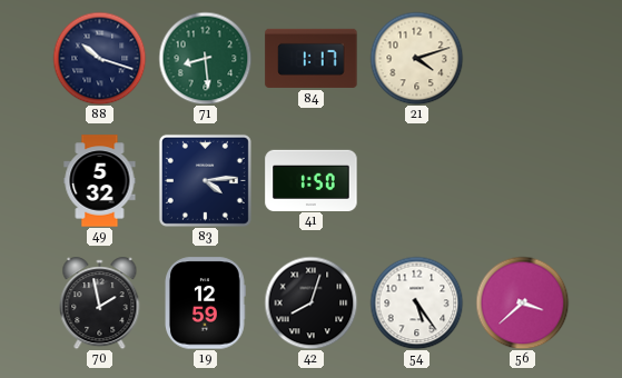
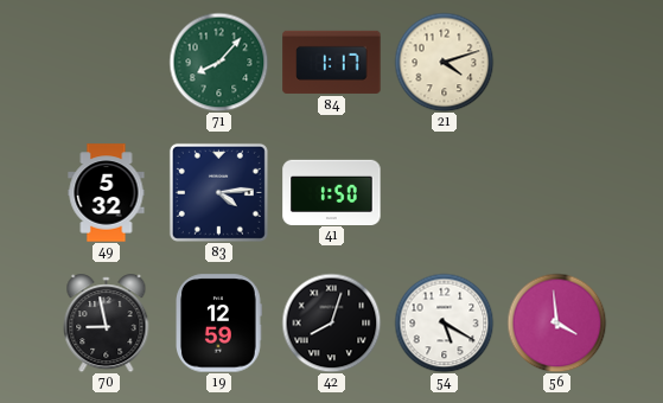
88: 10:18 -> none
71: 8:29 -> 8:07
70: 1:58 -> 8:58
54: 5:24 -> 5:20
56: 3:38 -> 3:59
